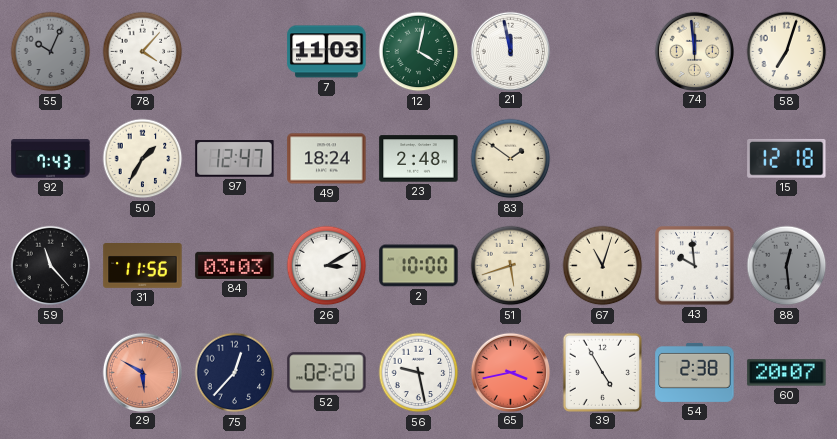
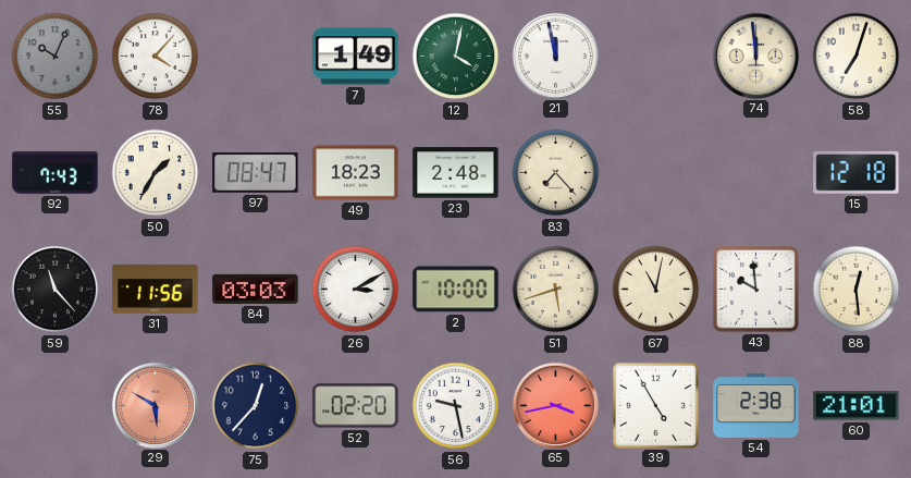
7: 11:03 -> 1:49
97: 12:47 -> 08:47
49: 18:24 -> 18:23
83: 1:51 -> 7:23
67: 11:03 -> 11:02
88 dial: grey -> cream
60: 20:07 -> 21:01
